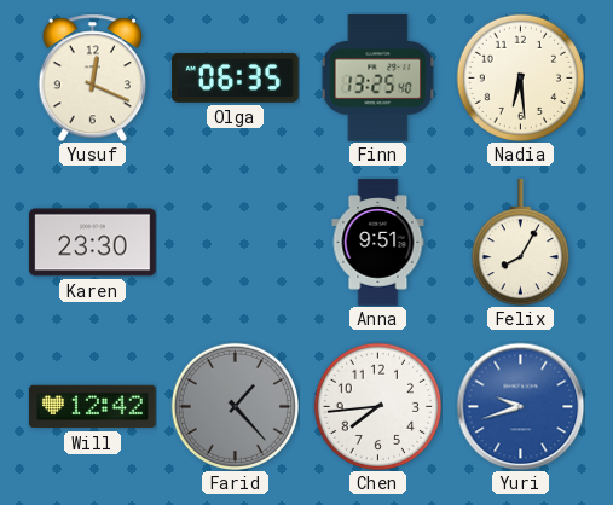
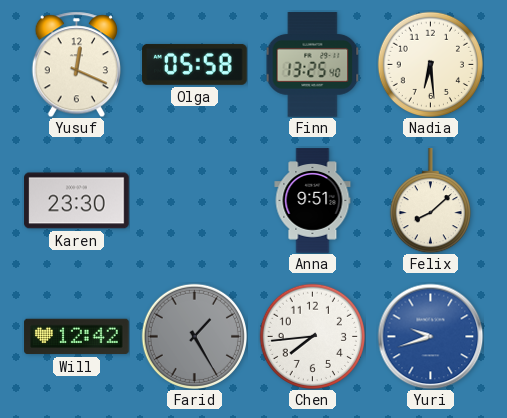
Olga: 06:35 -> 05:58
Felix: 8:05 -> 8:08
Farid: 1:23 -> 1:25
